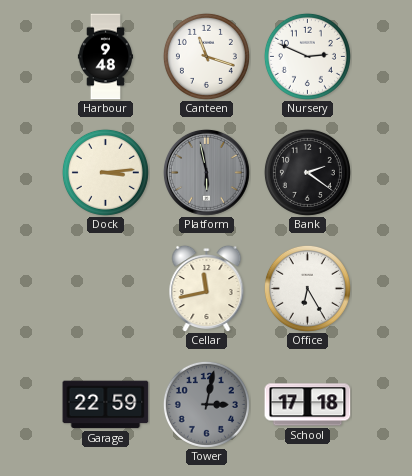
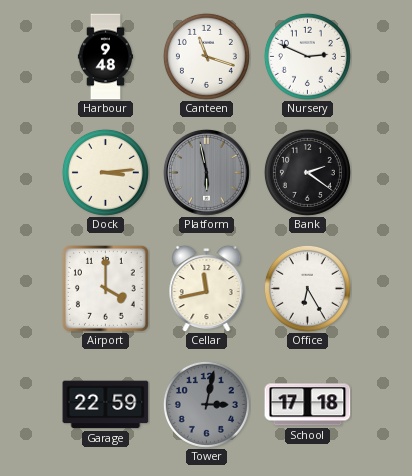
Airport: none -> 4:00
